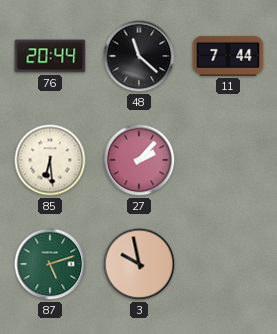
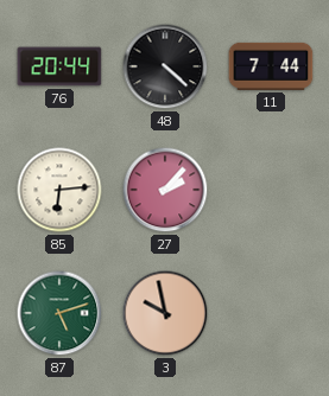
48: 11:22 -> 4:22
85: 6:29 -> 6:14
